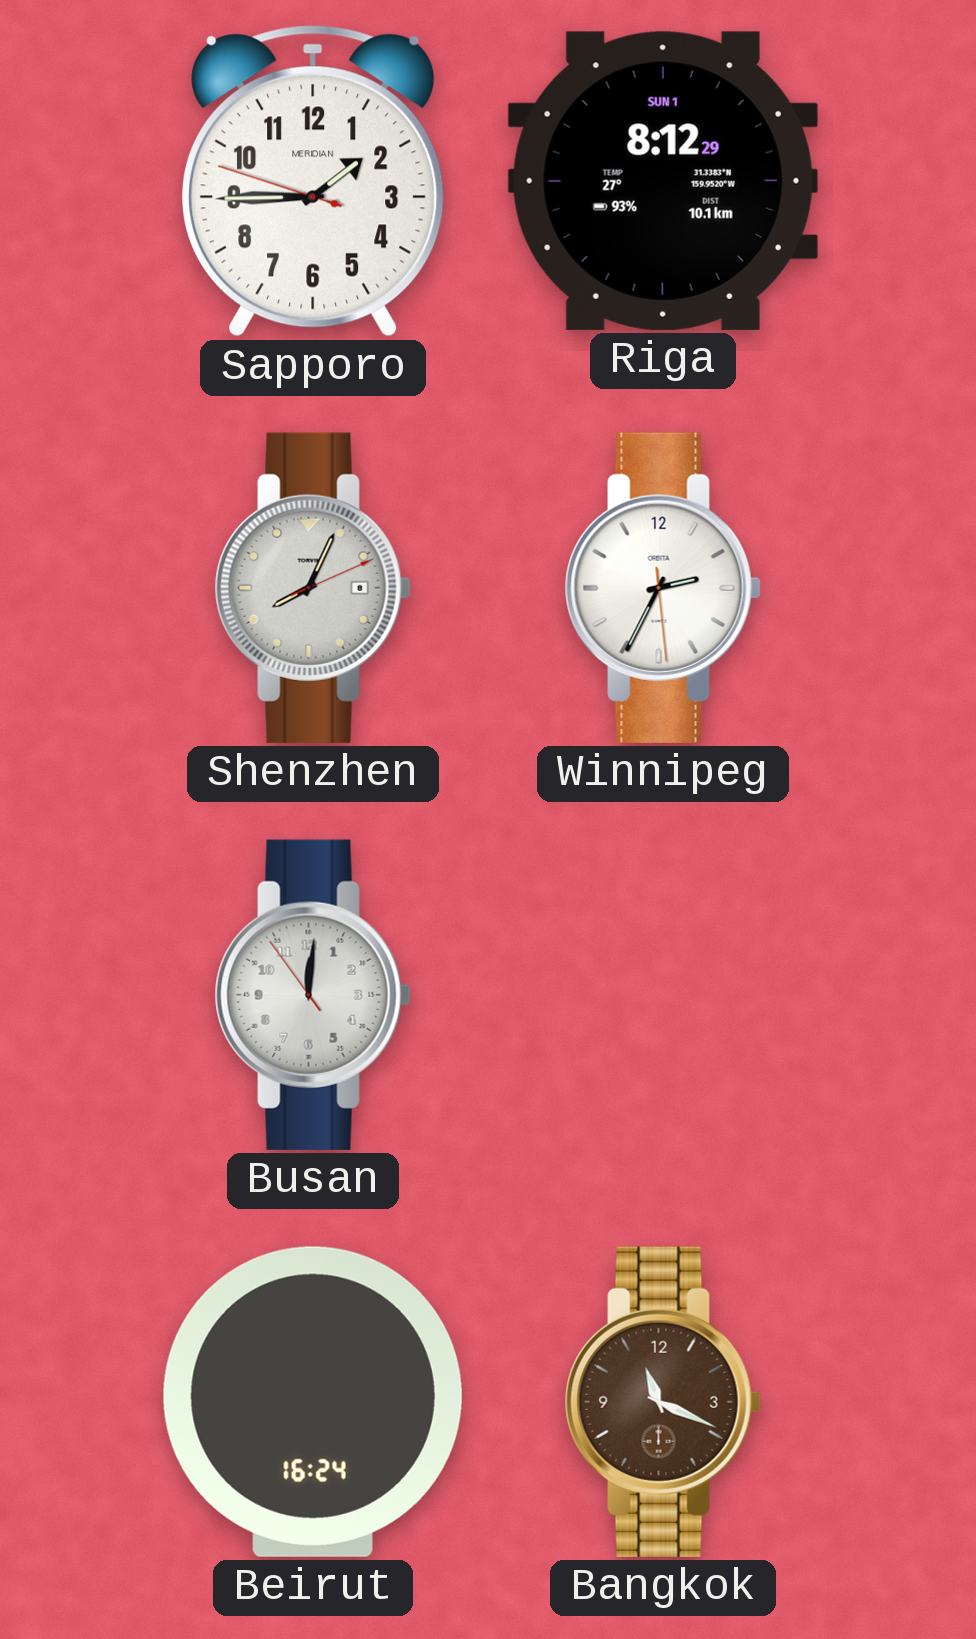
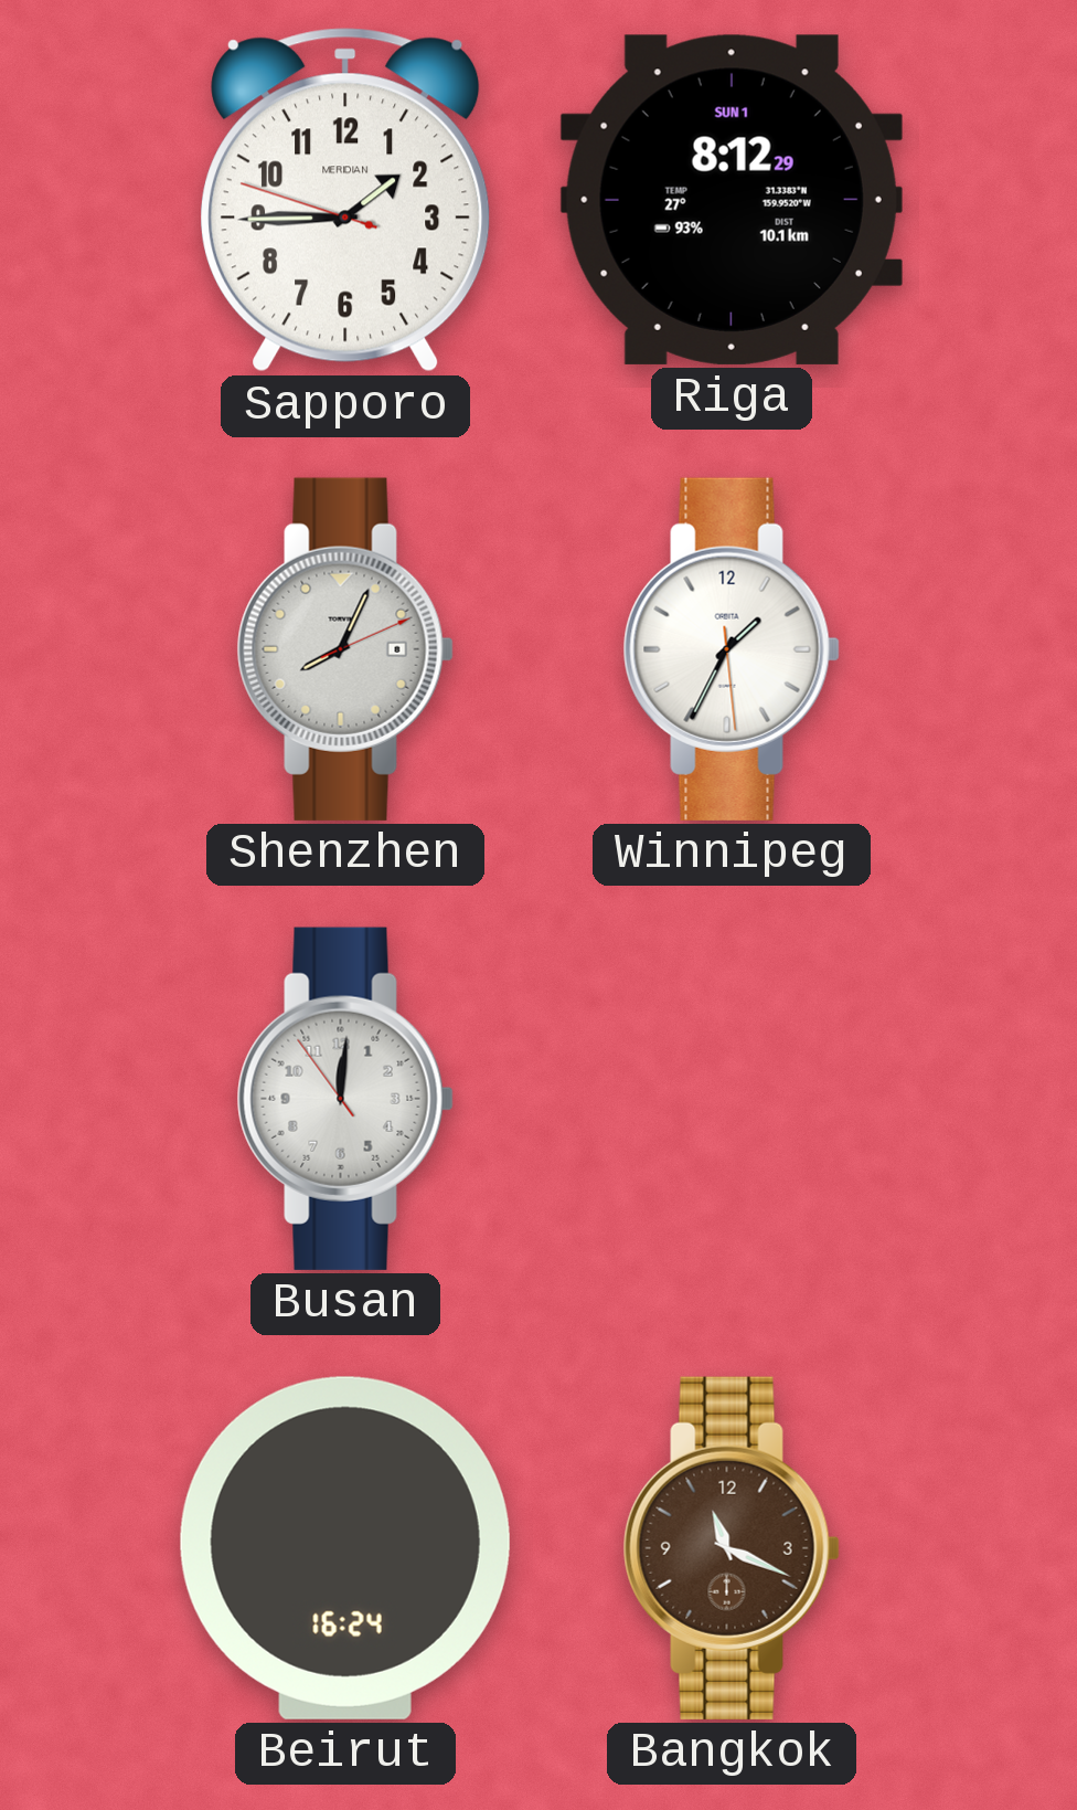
Winnipeg: 2:34 -> 1:34
